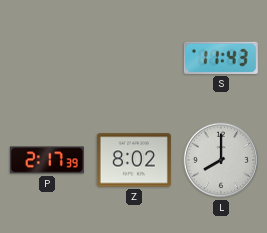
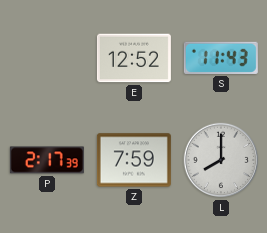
E: none -> 12:52
Z: 8:02 -> 7:59
